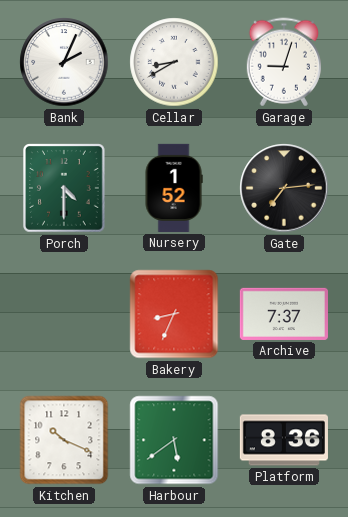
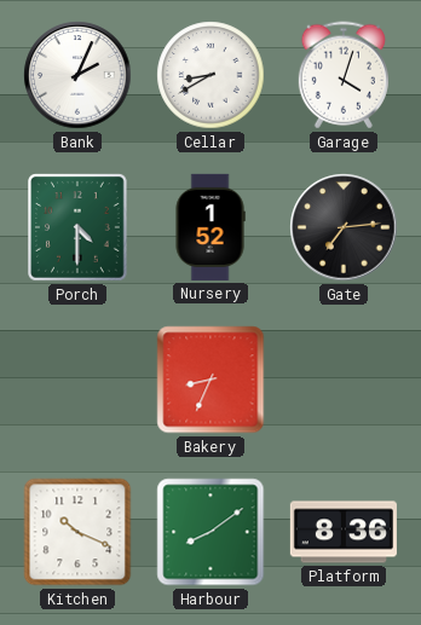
Garage: 9:03 -> 4:03
Archive: 7:37 -> none
Harbour: 5:39 -> 8:09
